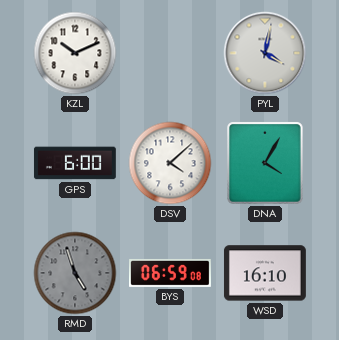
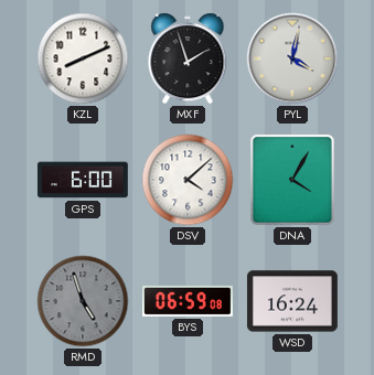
KZL: 10:11 -> 8:11
MXF: none -> 1:57
WSD: 16:10 -> 16:24
